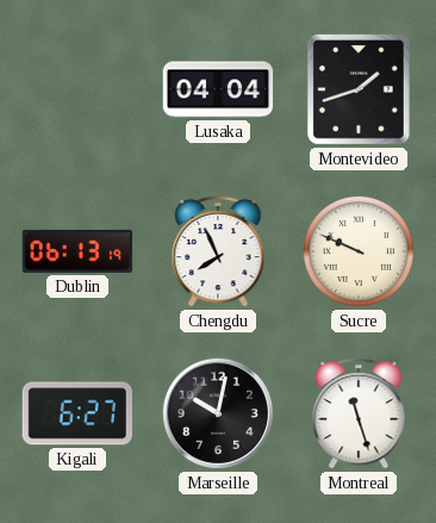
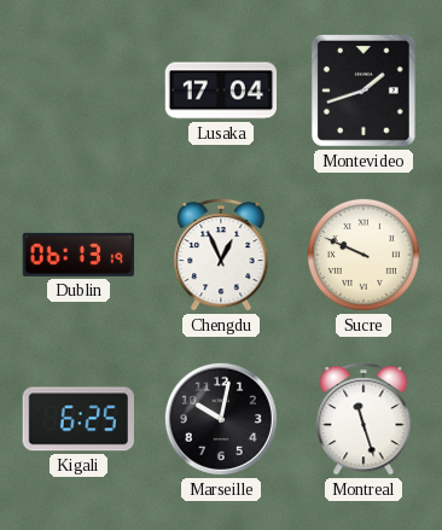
Lusaka: 04:04 -> 17:04
Chengdu: 7:56 -> 12:56
Kigali: 6:27 -> 6:25
